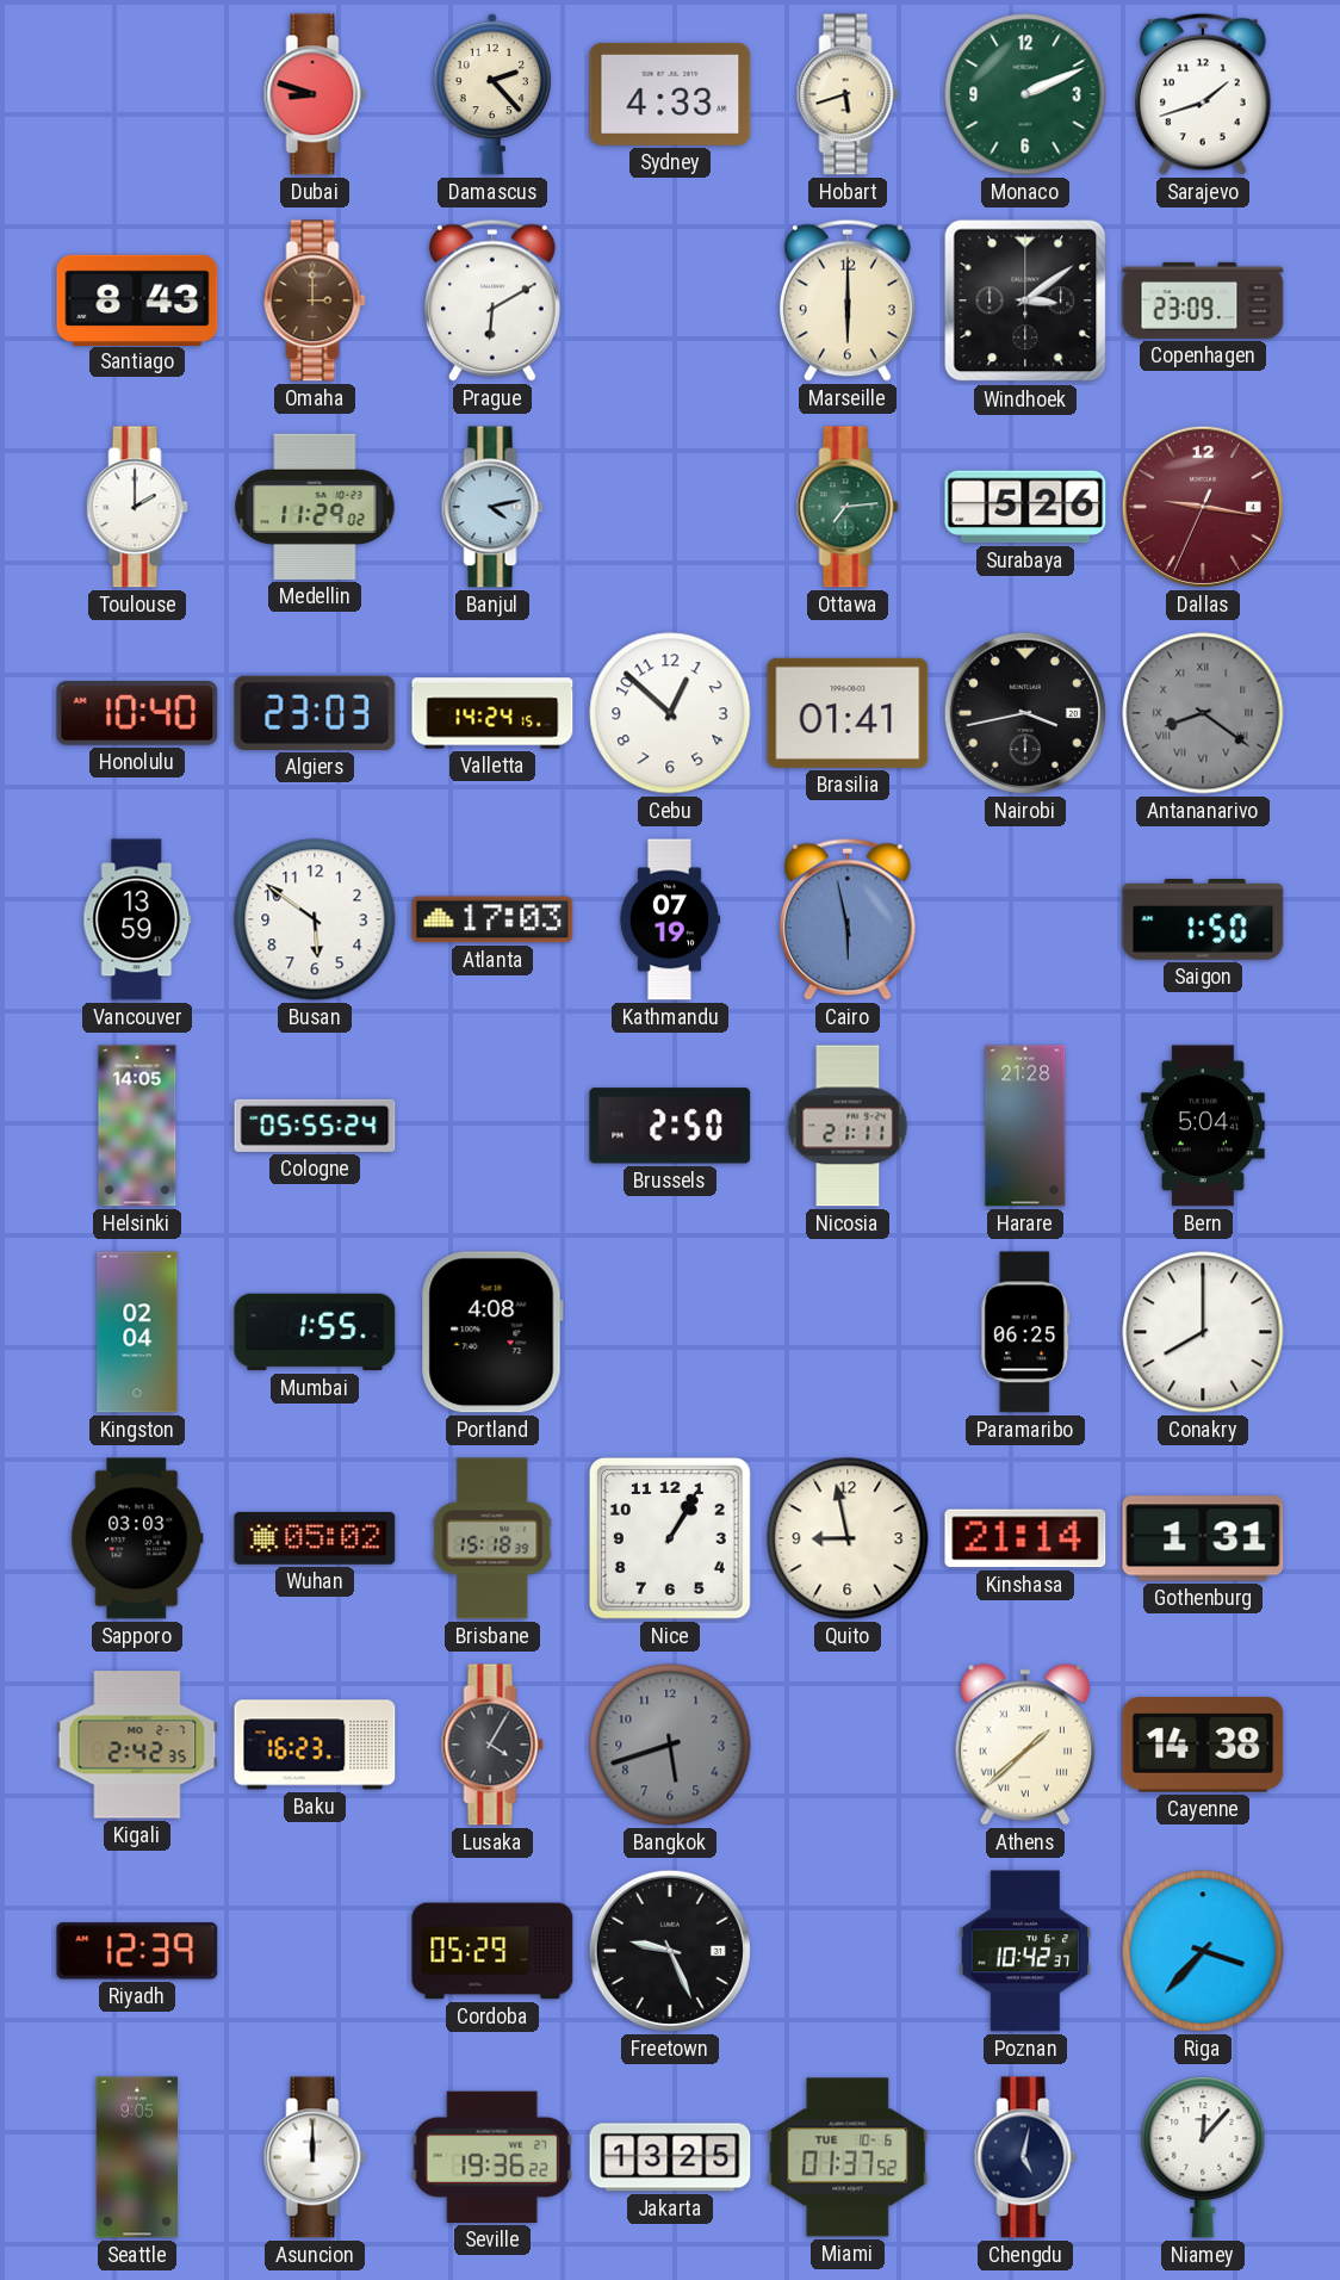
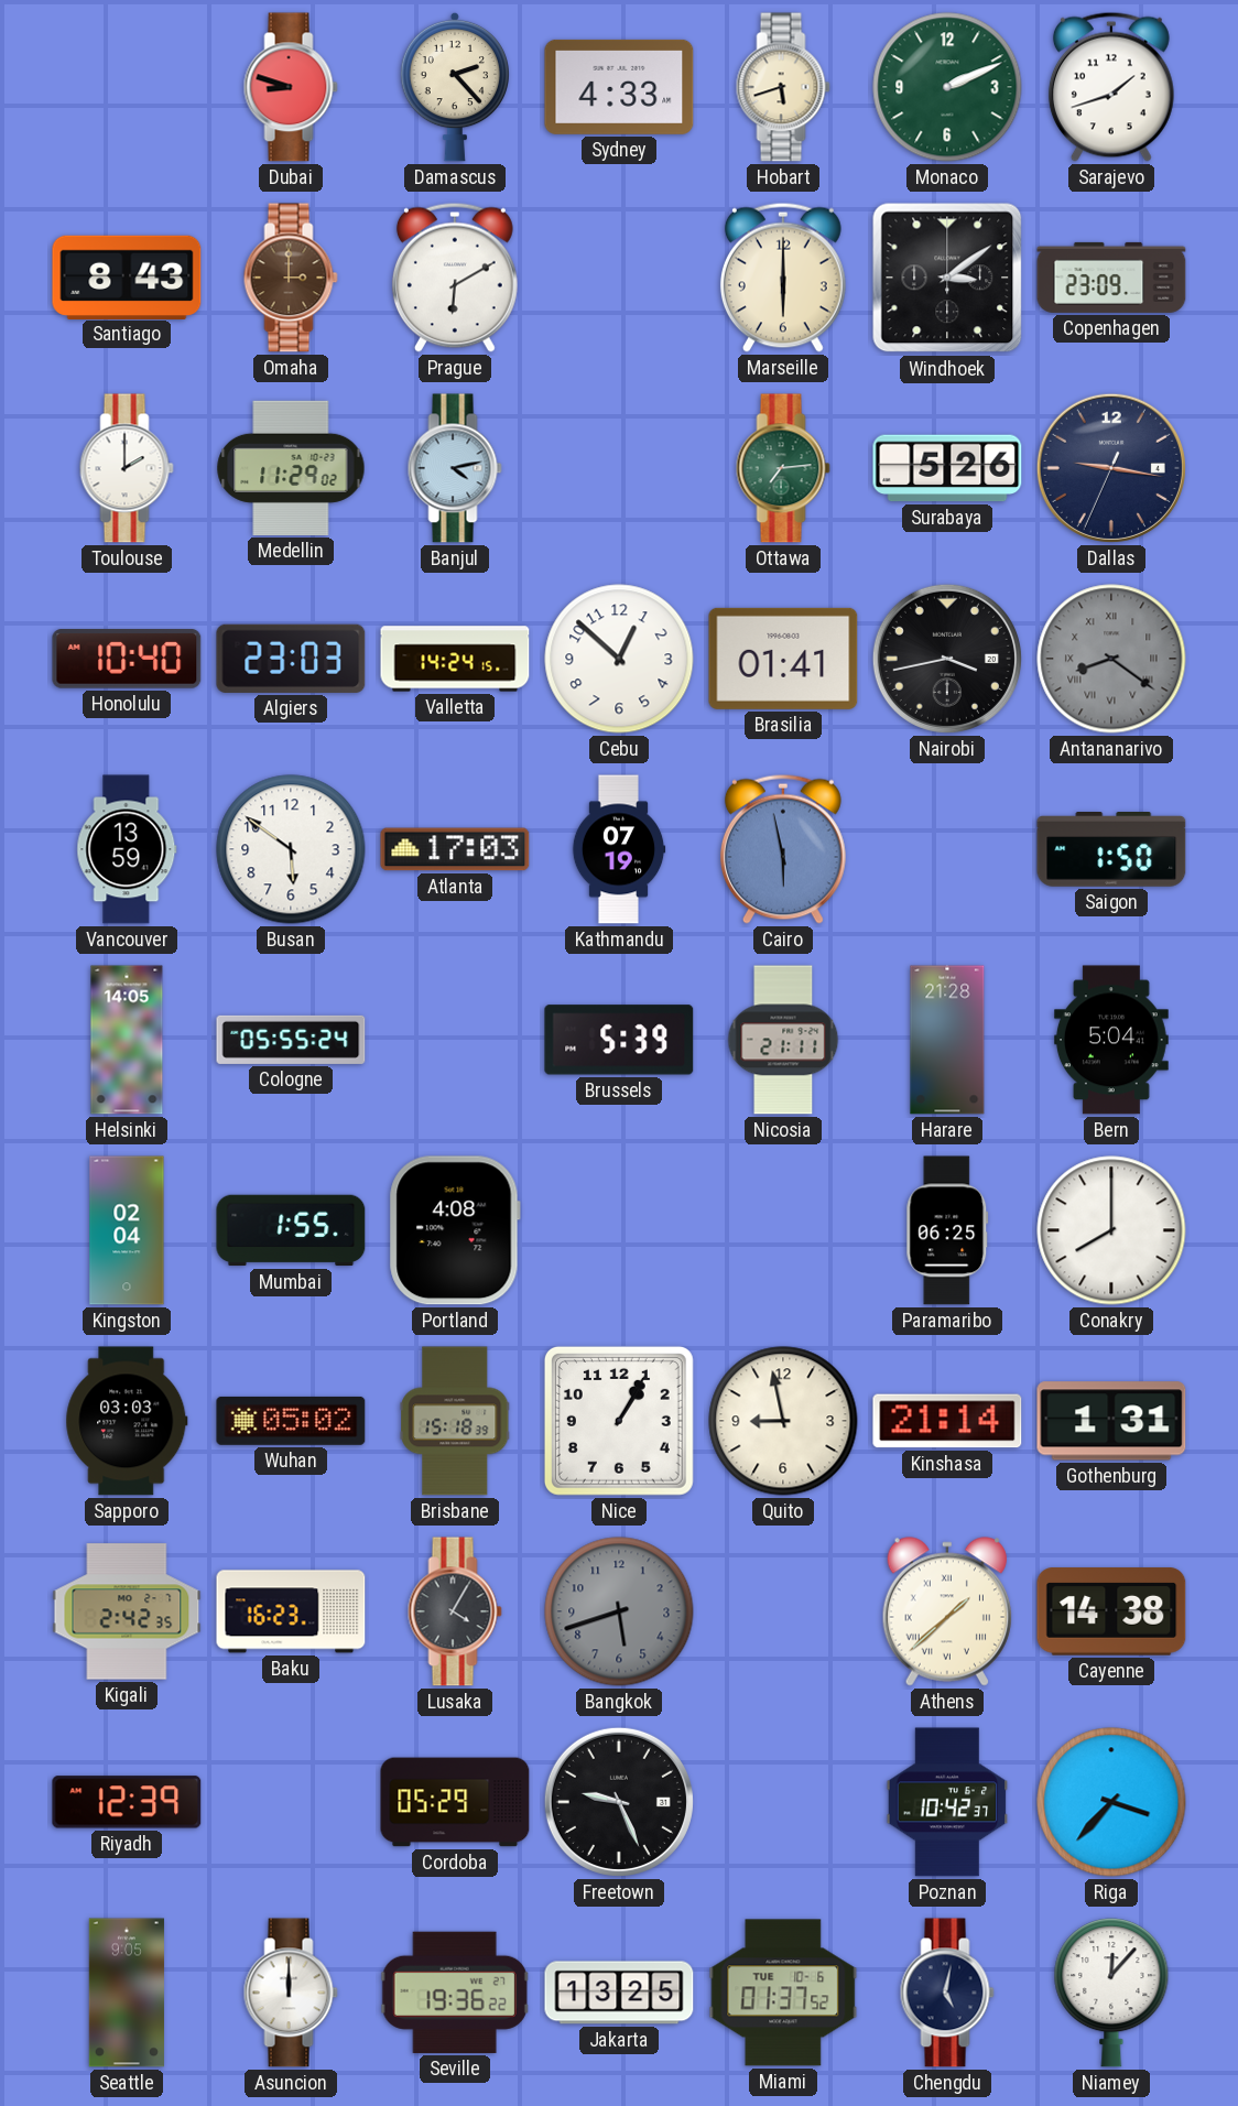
Dallas dial: burgundy -> navy
Brussels: 2:50 -> 5:39
